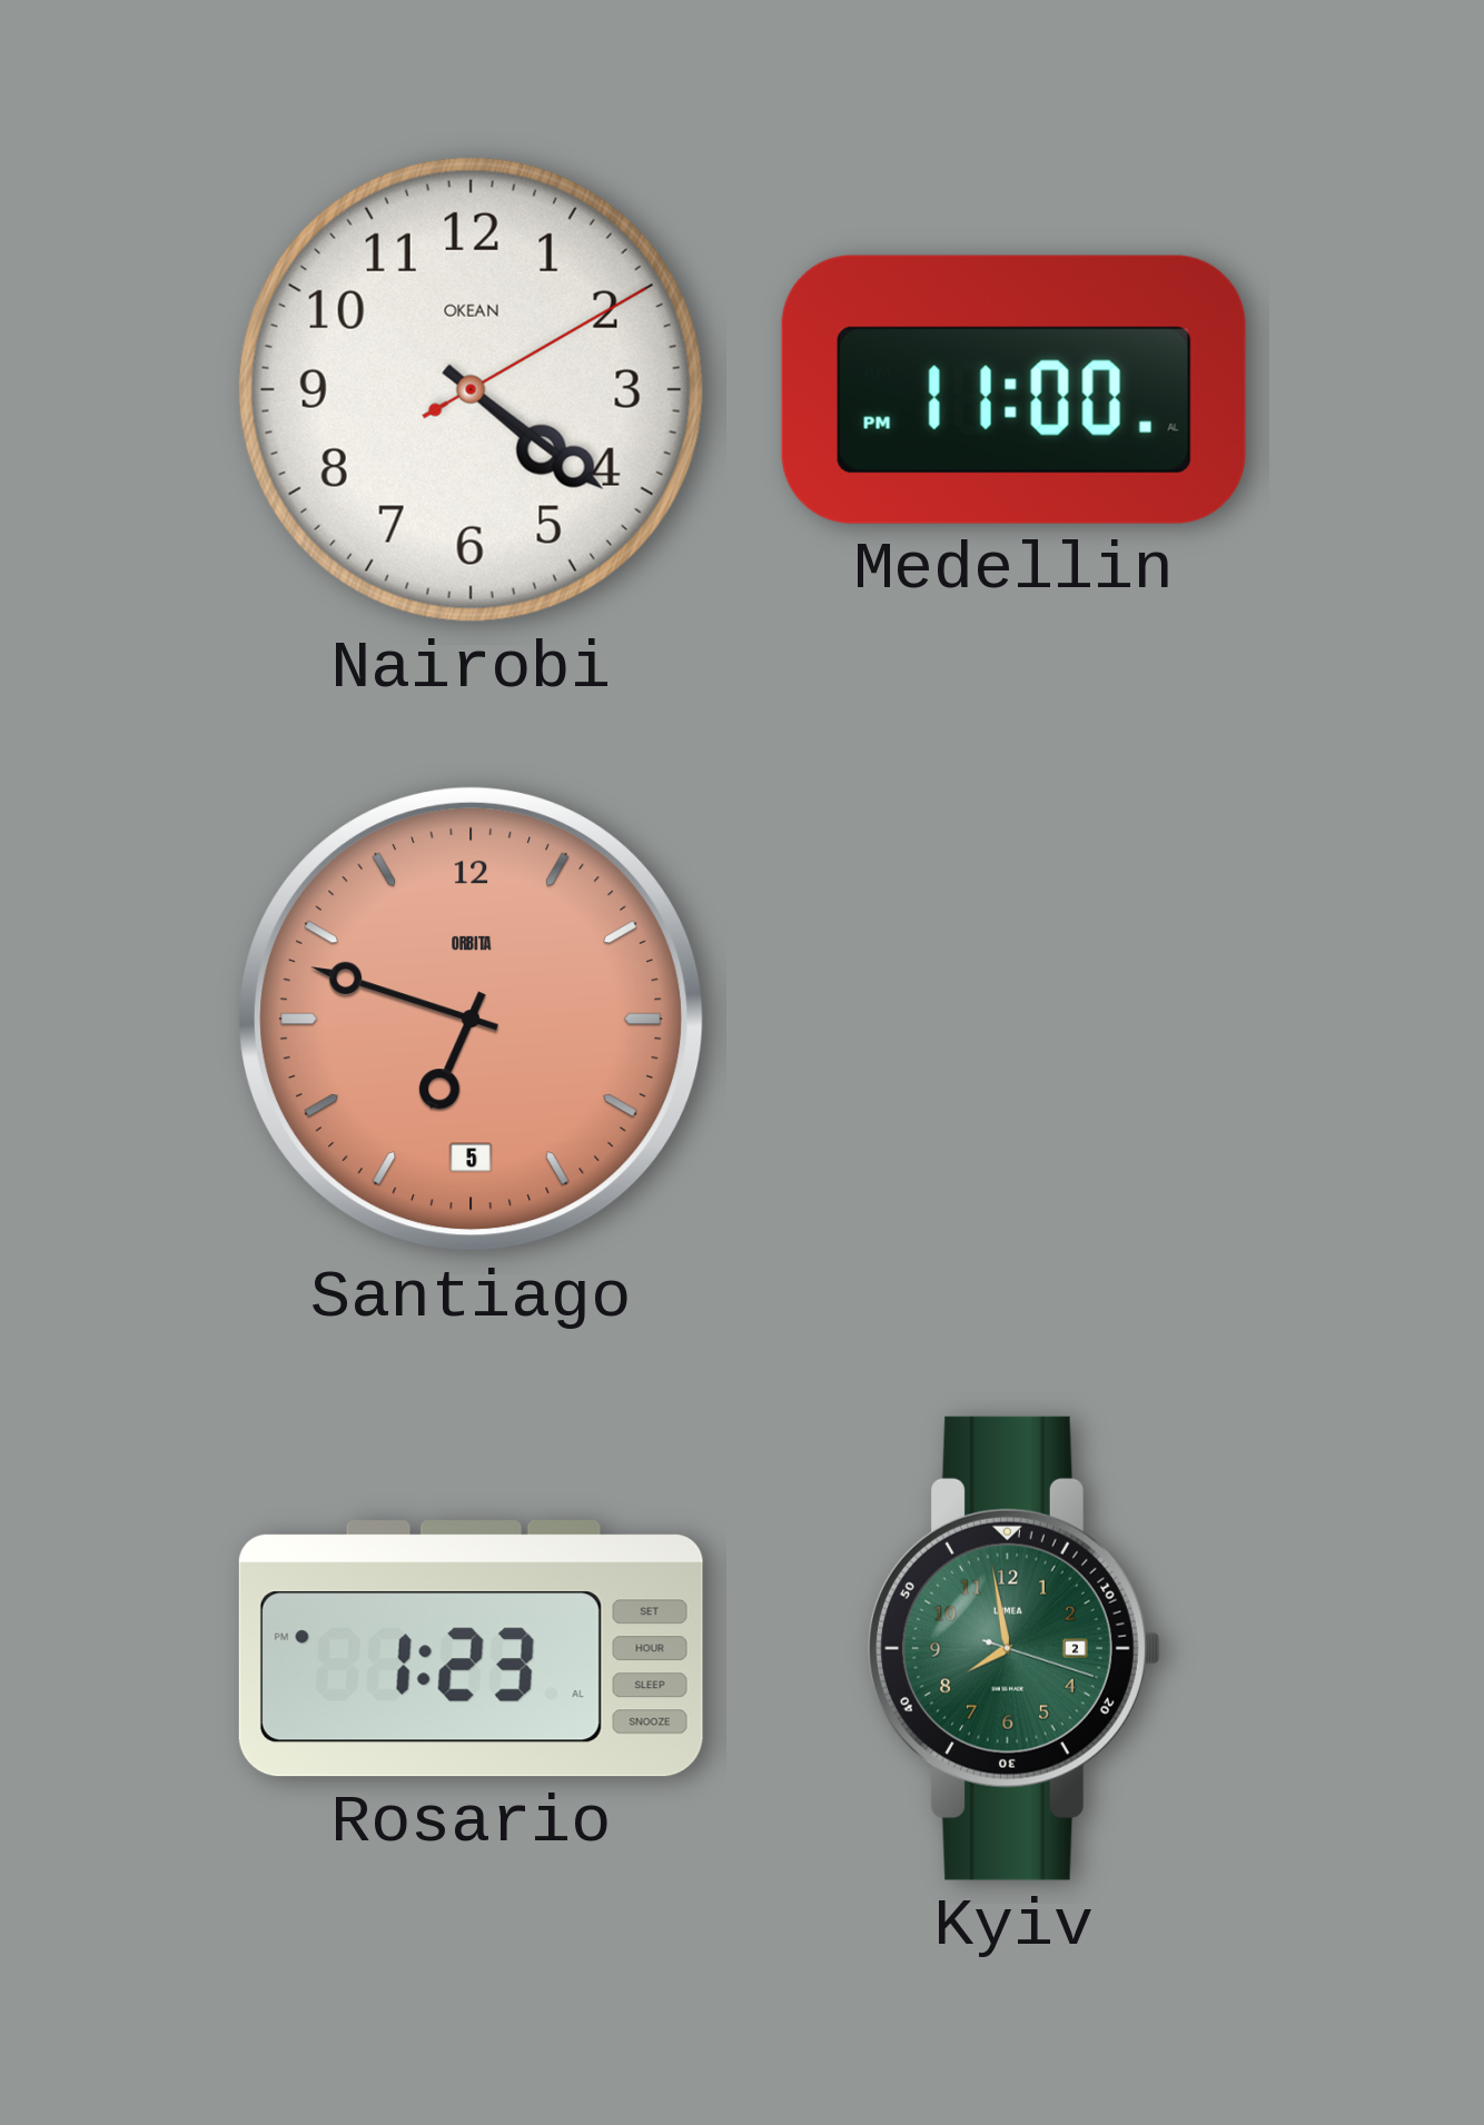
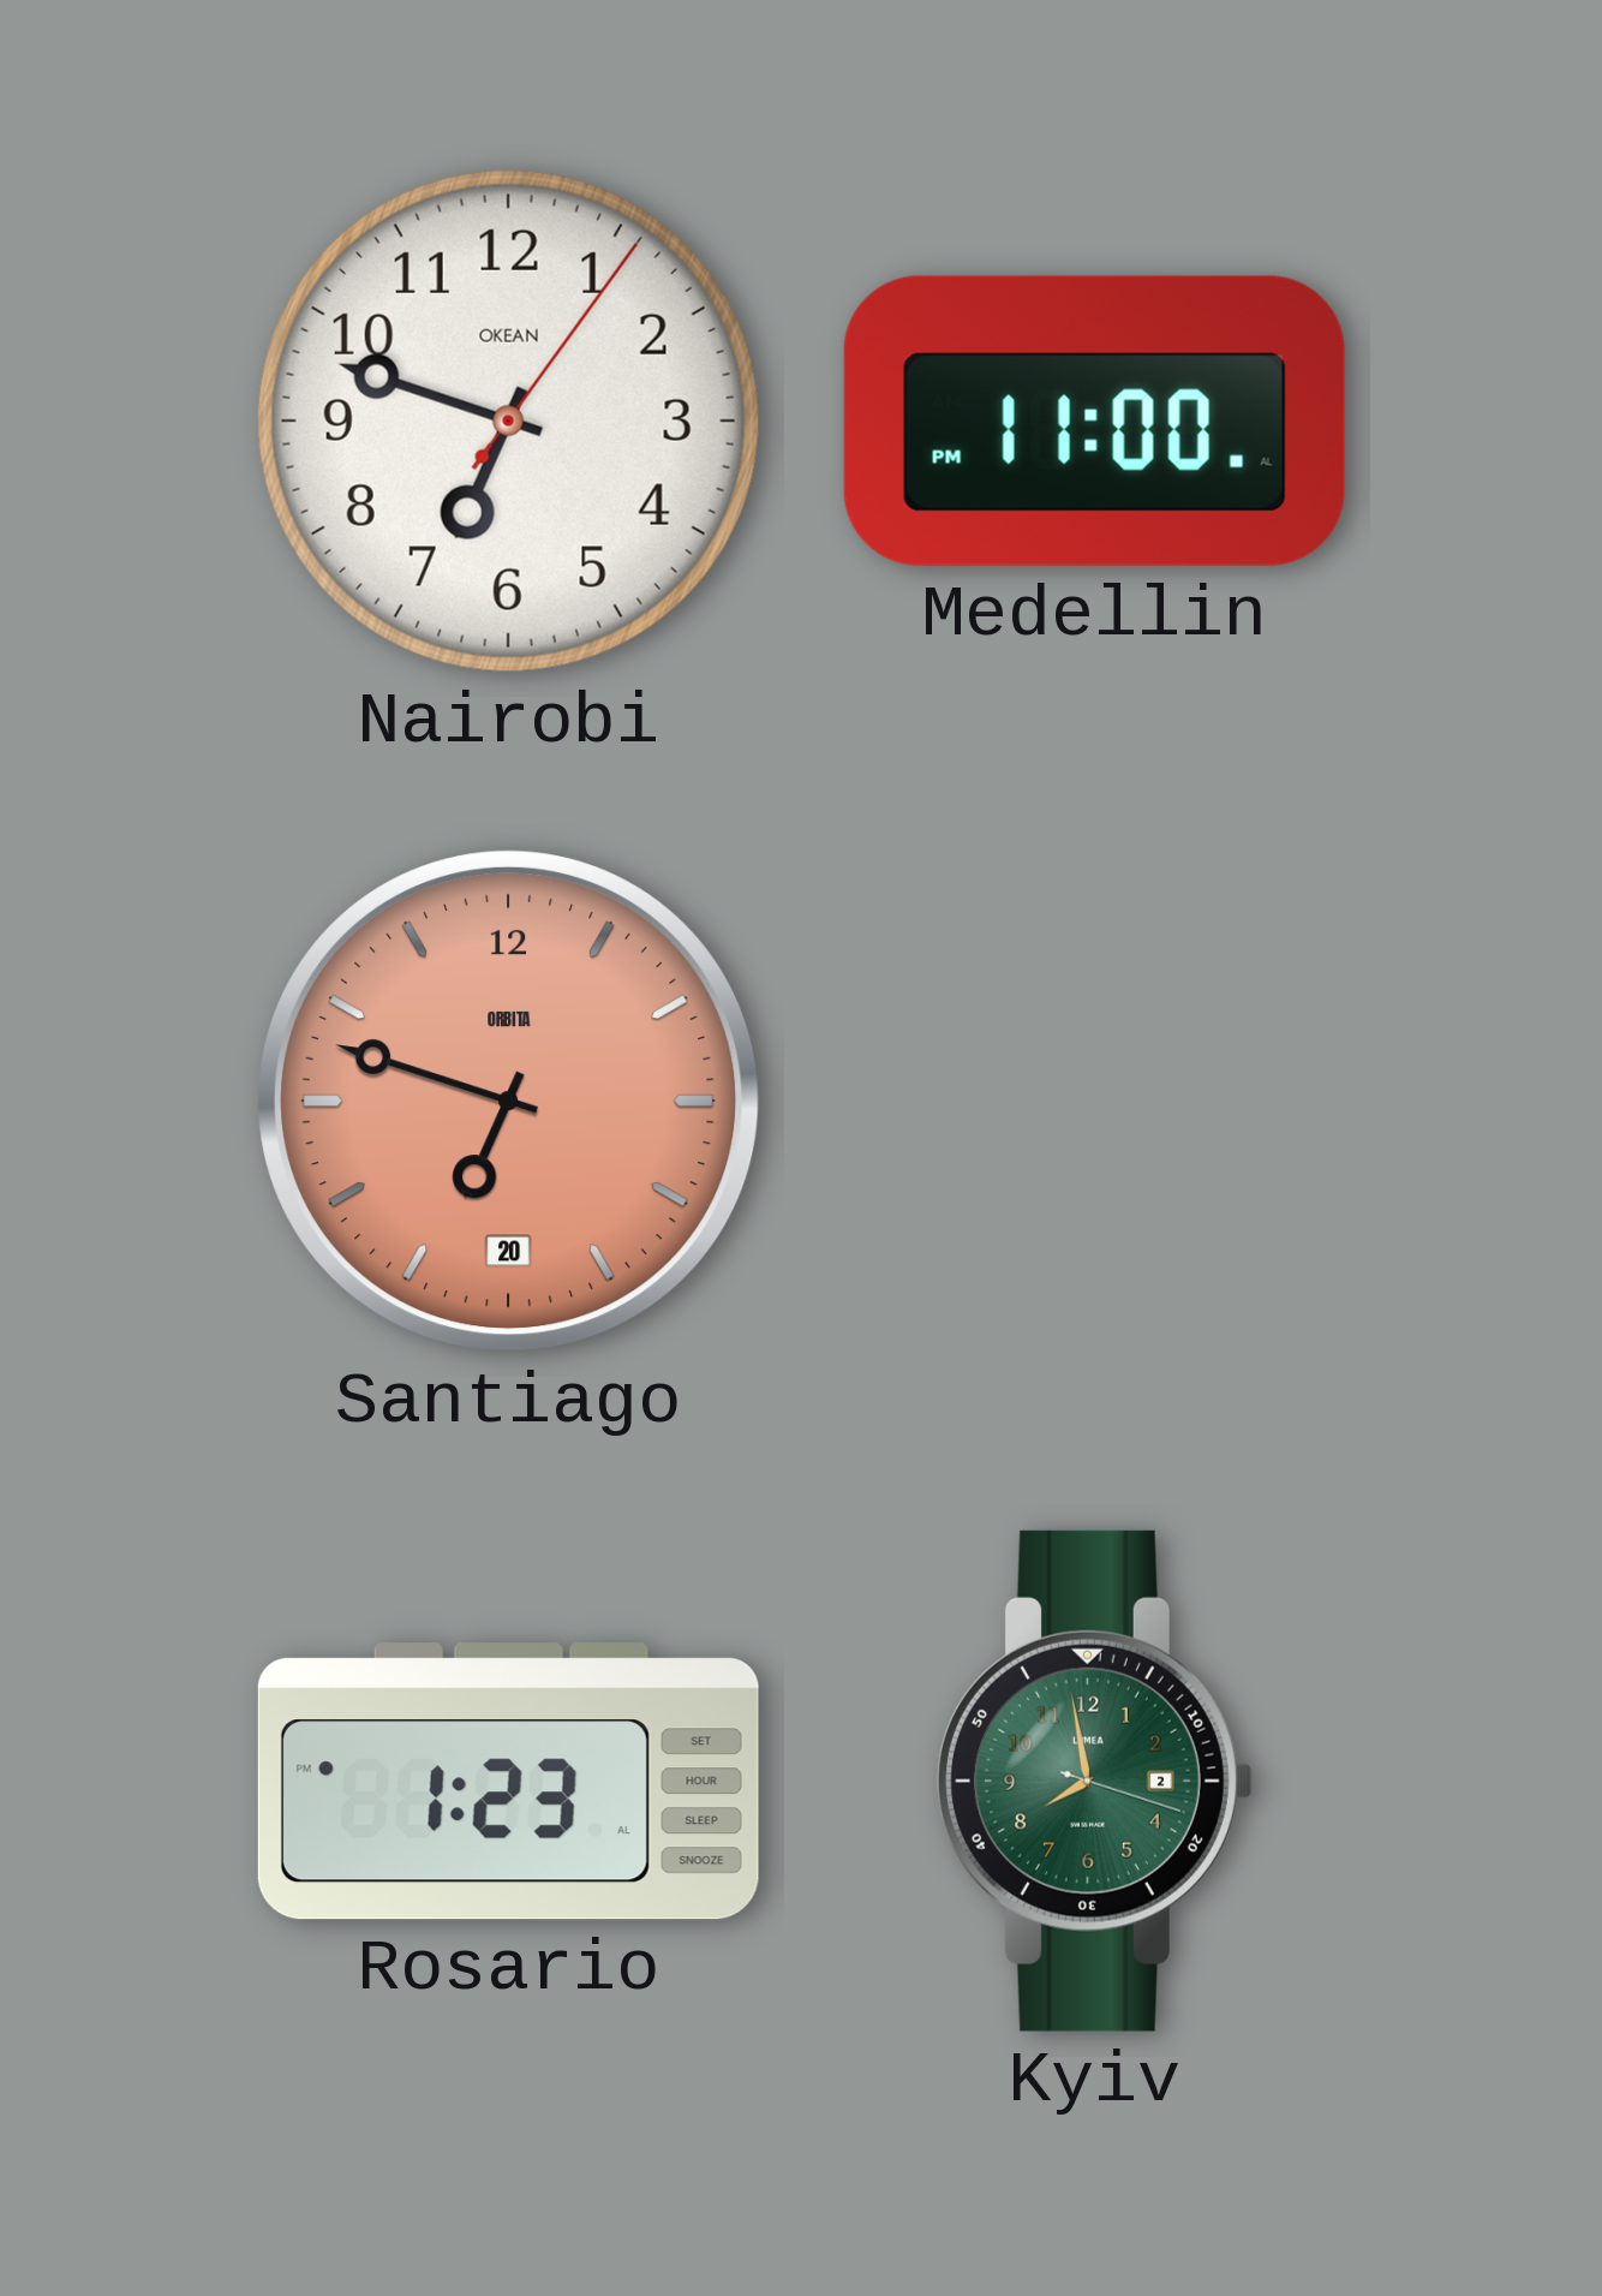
Nairobi: 4:21 -> 6:48
Santiago date: 5 -> 20
